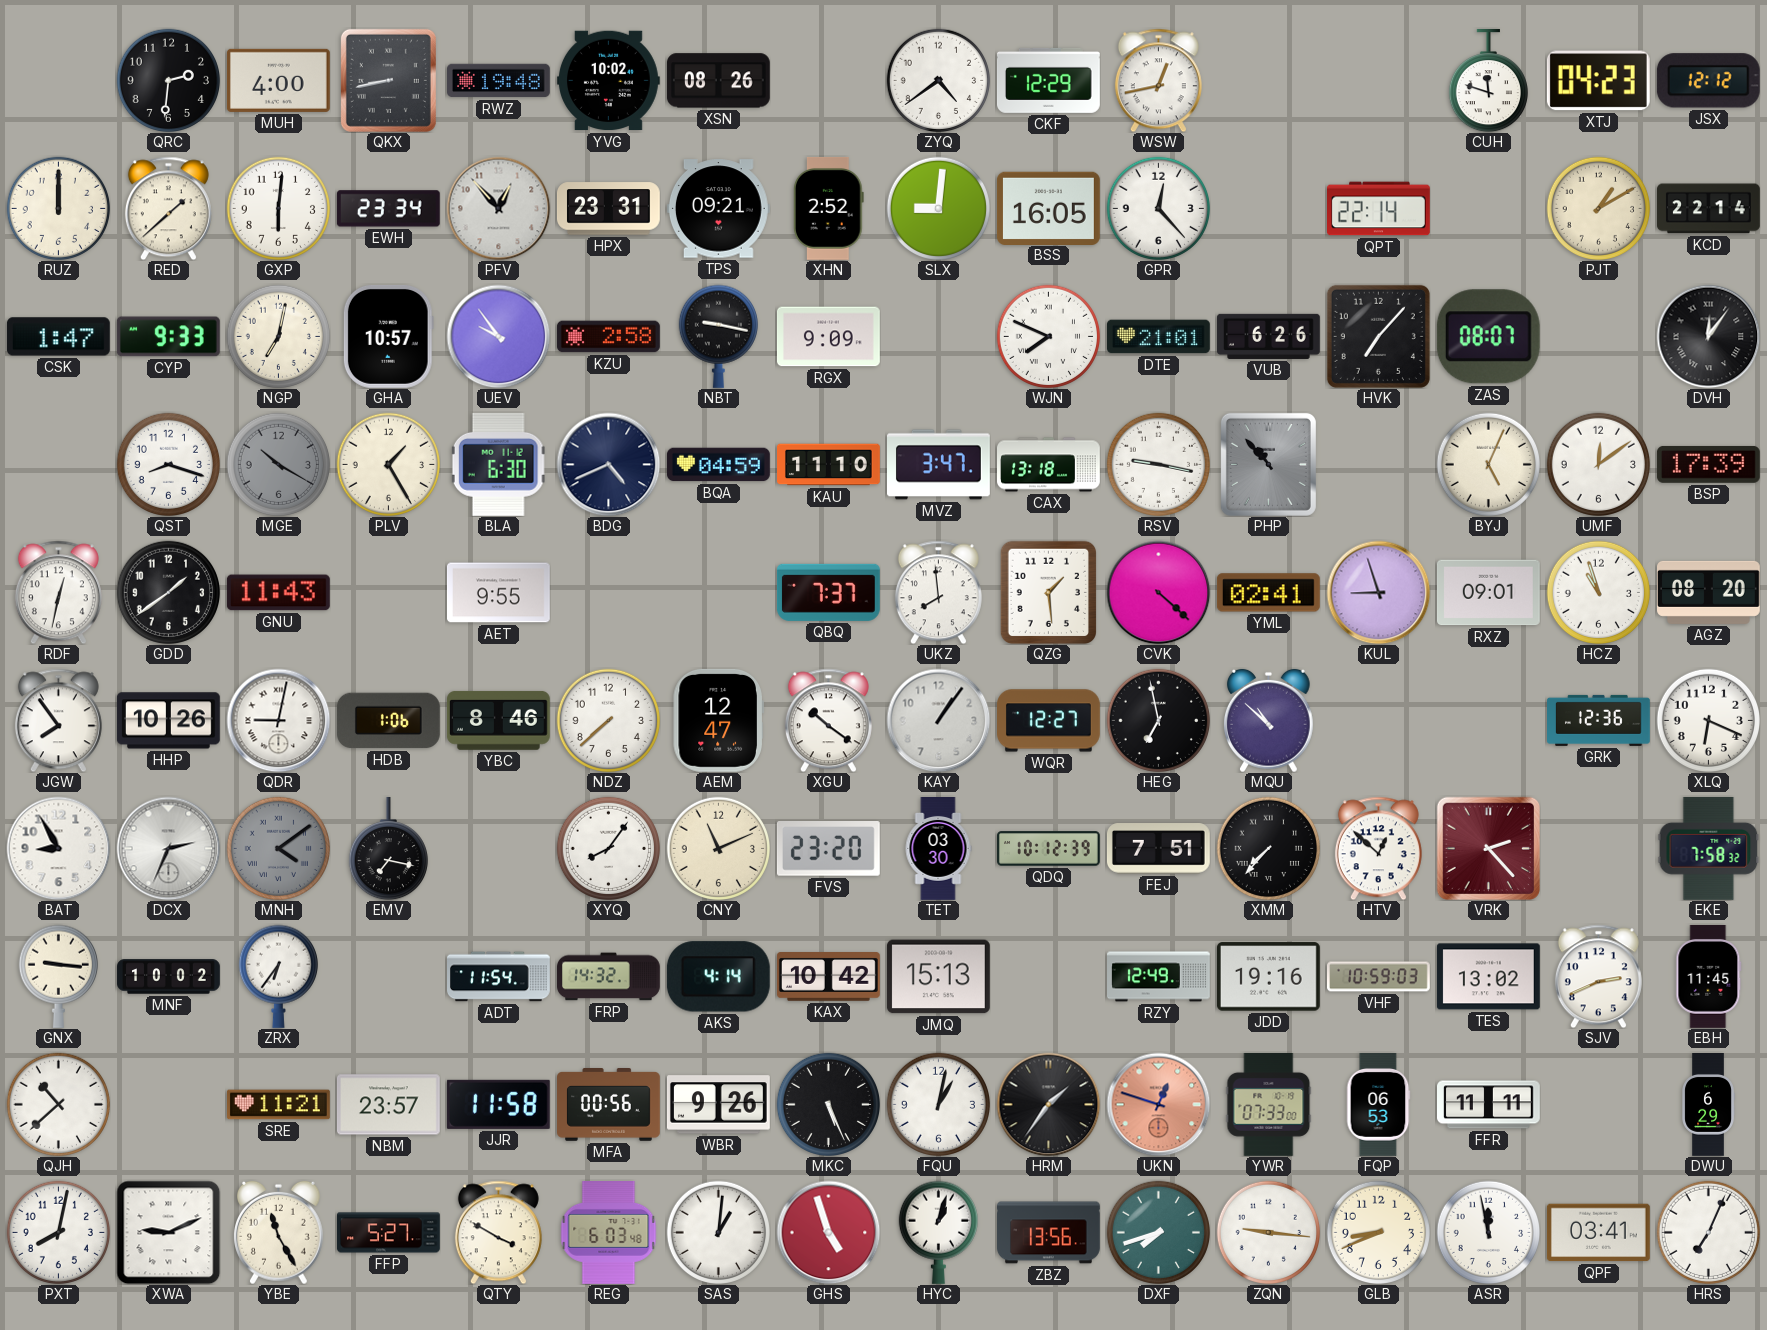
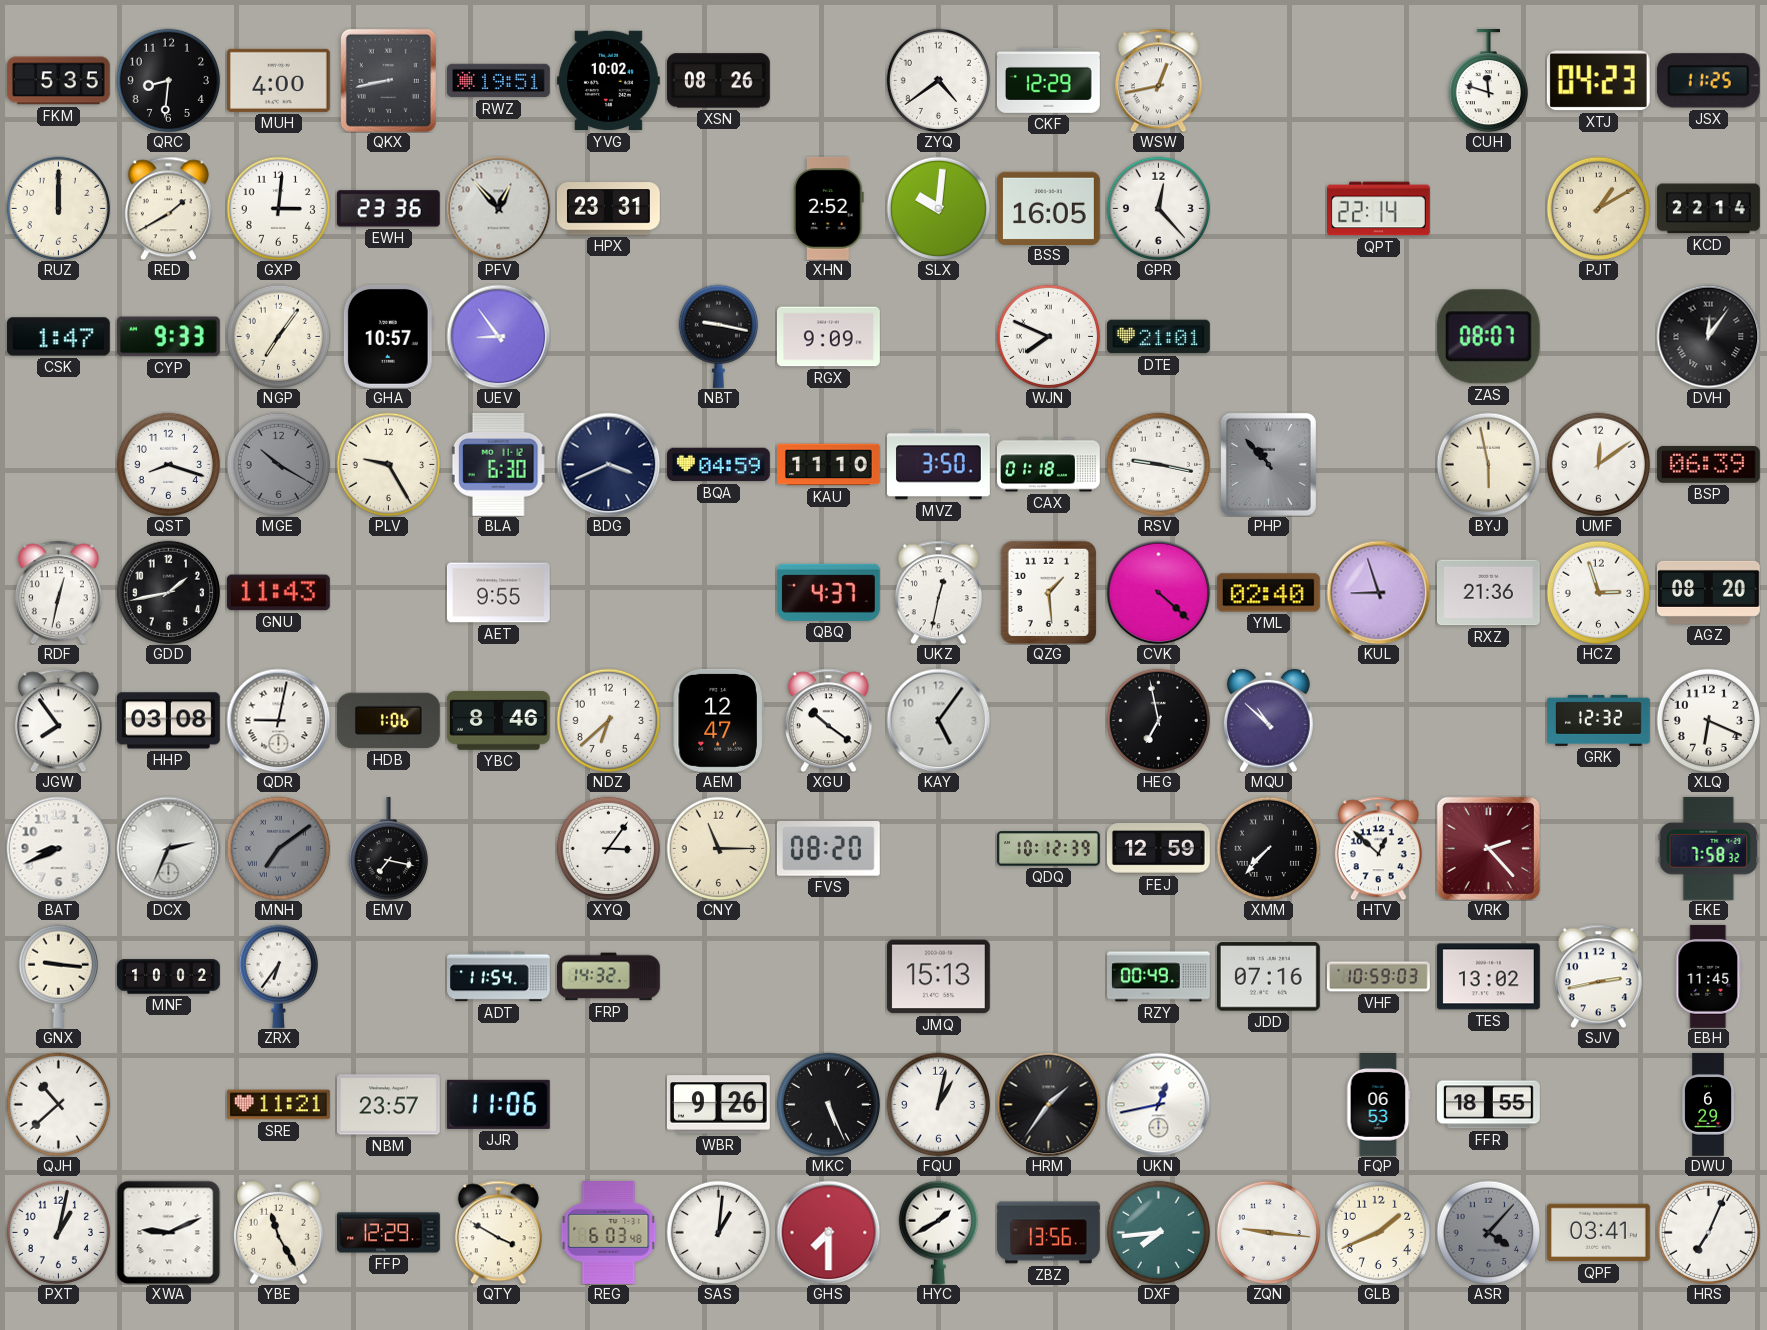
FKM: none -> 5:35
QRC: 2:31 -> 8:31
RWZ: 19:48 -> 19:51
JSX: 12:12 -> 11:25
RED: 1:38 -> 1:40
GXP: 6:01 -> 3:01
EWH: 23:34 -> 23:36
TPS: 09:21 -> none
SLX: 9:01 -> 10:01
NGP: 7:02 -> 7:06
UEV: 9:54 -> 8:54
KZU: 2:58 -> none
VUB: 6:26 -> none
HVK: 7:07 -> none
PLV: 1:25 -> 9:25
BDG: 4:41 -> 3:41
MVZ: 3:47 -> 3:50
CAX: 13:18 -> 01:18
BYJ: 5:04 -> 5:58
BSP: 17:39 -> 06:39
GDD: 1:39 -> 1:43
QBQ: 7:37 -> 4:37
UKZ: 7:59 -> 12:32
YML: 02:41 -> 02:40
RXZ: 09:01 -> 21:36
HCZ: 10:57 -> 2:57
HHP: 10:26 -> 03:08
NDZ: 7:38 -> 6:38
KAY: 1:06 -> 5:06
WQR: 12:27 -> none
GRK: 12:36 -> 12:32
BAT: 8:55 -> 8:41
MNH: 4:09 -> 7:09
XYQ: 8:06 -> 3:06
CNY: 11:11 -> 11:15
FVS: 23:20 -> 08:20
TET: 03:30 -> none
FEJ: 7:51 -> 12:59
AKS: 4:14 -> none
KAX: 10:42 -> none
RZY: 12:49 -> 00:49
JDD: 19:16 -> 07:16
SJV: 2:41 -> 2:43
JJR: 11:58 -> 11:06
MFA: 00:56 -> none
UKN: 12:48 -> 12:43
UKN dial: salmon -> white
YWR: 07:33 -> none
FFR: 11:11 -> 18:55
PXT: 8:02 -> 1:02
FFP: 5:27 -> 12:29
GHS: 4:57 -> 7:30
HYC: 1:03 -> 1:40
DXF: 7:42 -> 7:44
GLB: 8:41 -> 1:41
ASR: 11:58 -> 4:07
ASR dial: white -> grey
